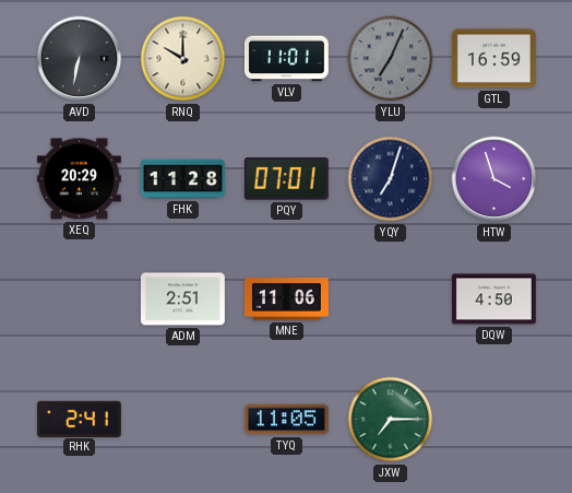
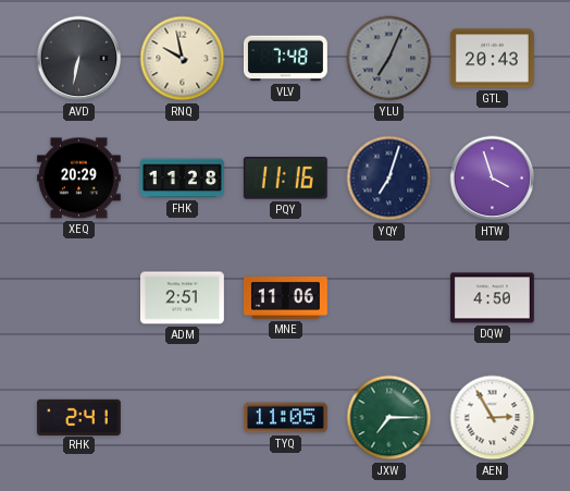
RNQ: 10:00 -> 9:58
VLV: 11:01 -> 7:48
GTL: 16:59 -> 20:43
PQY: 07:01 -> 11:16
AEN: none -> 2:55
